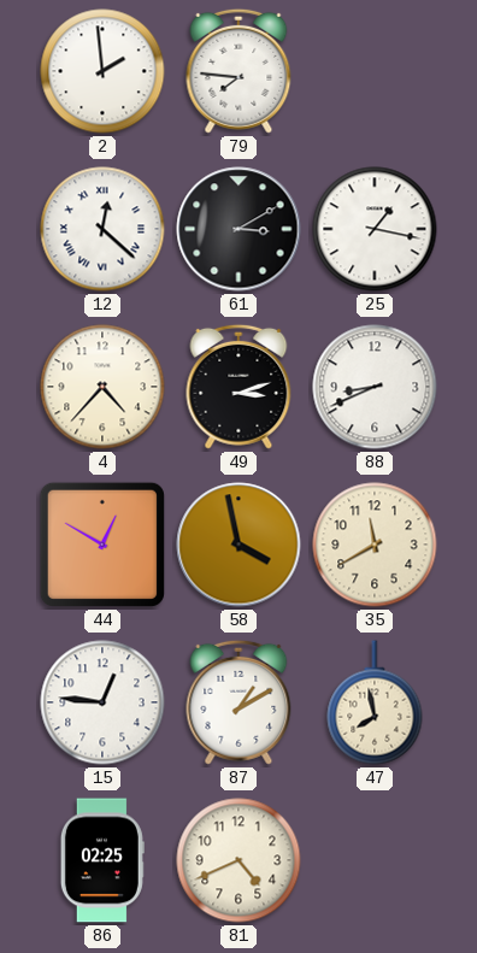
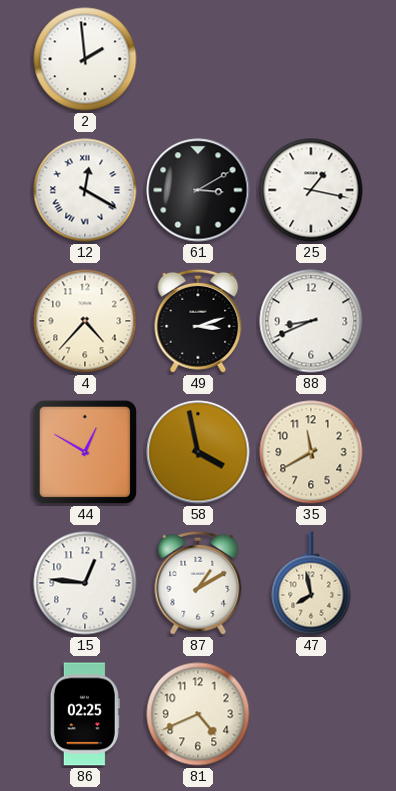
79: 7:46 -> none
12: 12:22 -> 12:20
